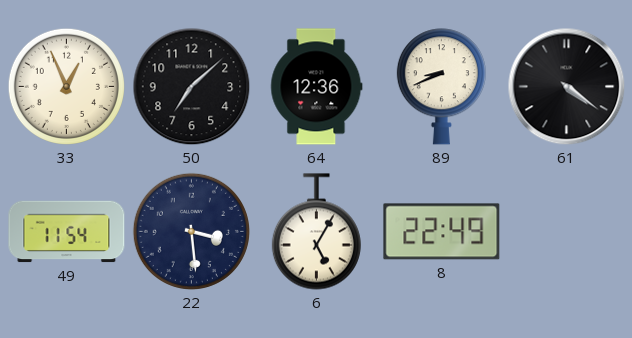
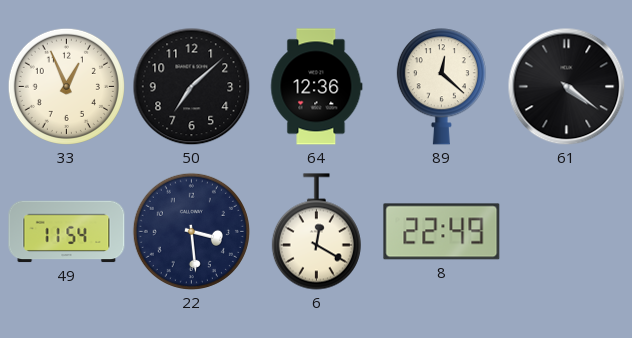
89: 8:41 -> 12:22
6: 5:05 -> 12:20
